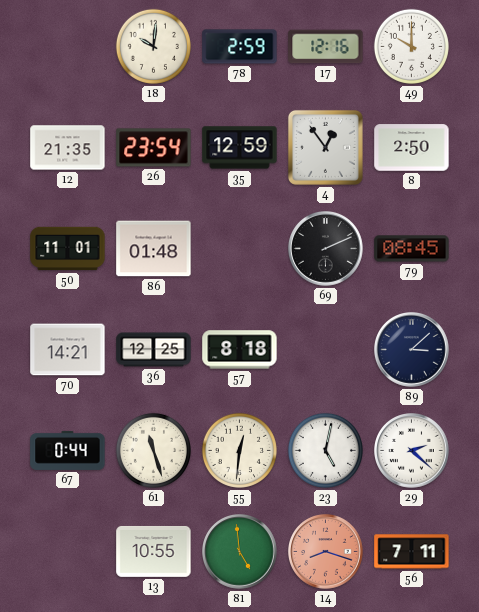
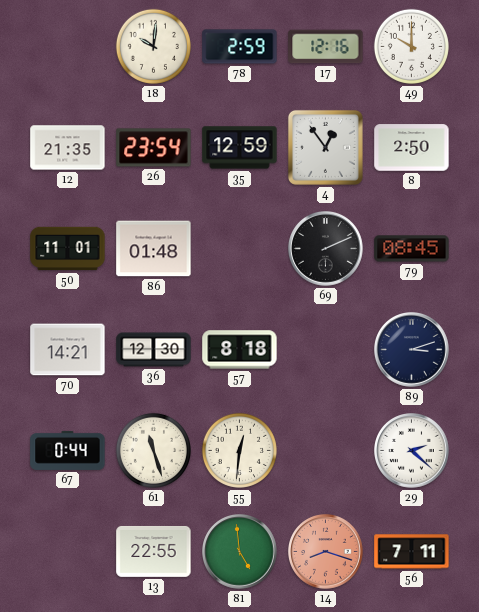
36: 12:25 -> 12:30
89: 3:08 -> 3:12
23: 5:02 -> none
13: 10:55 -> 22:55
